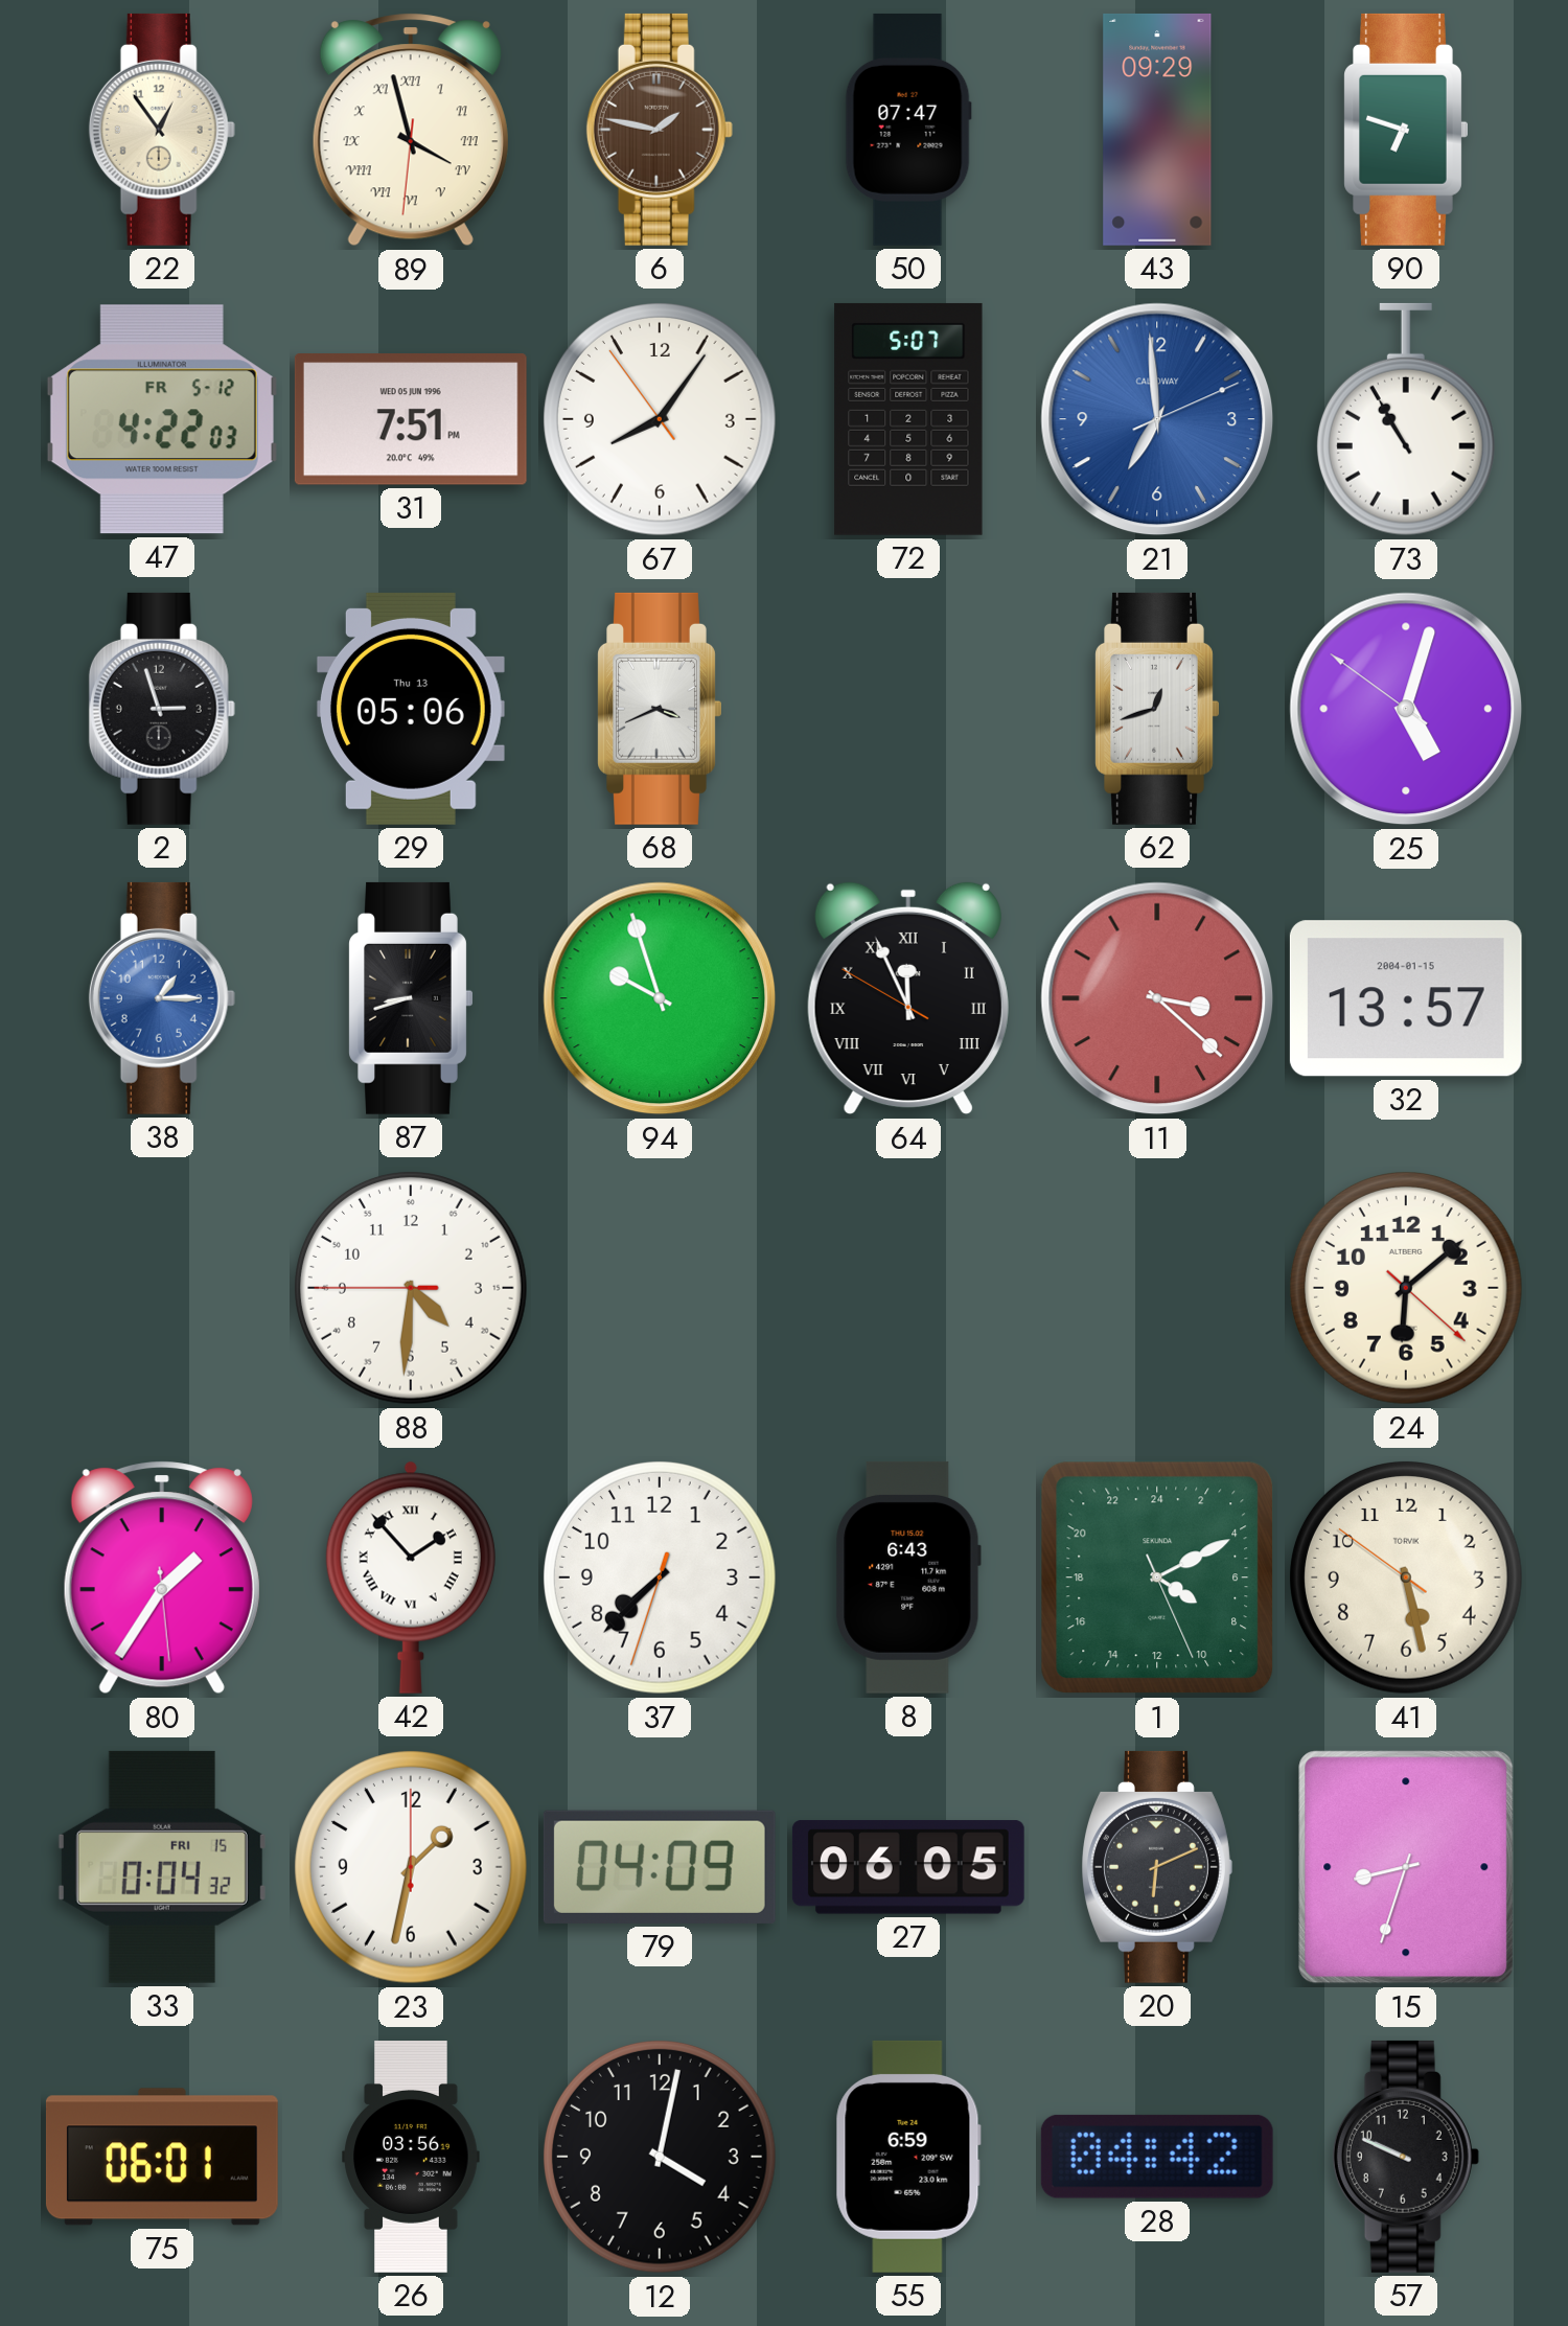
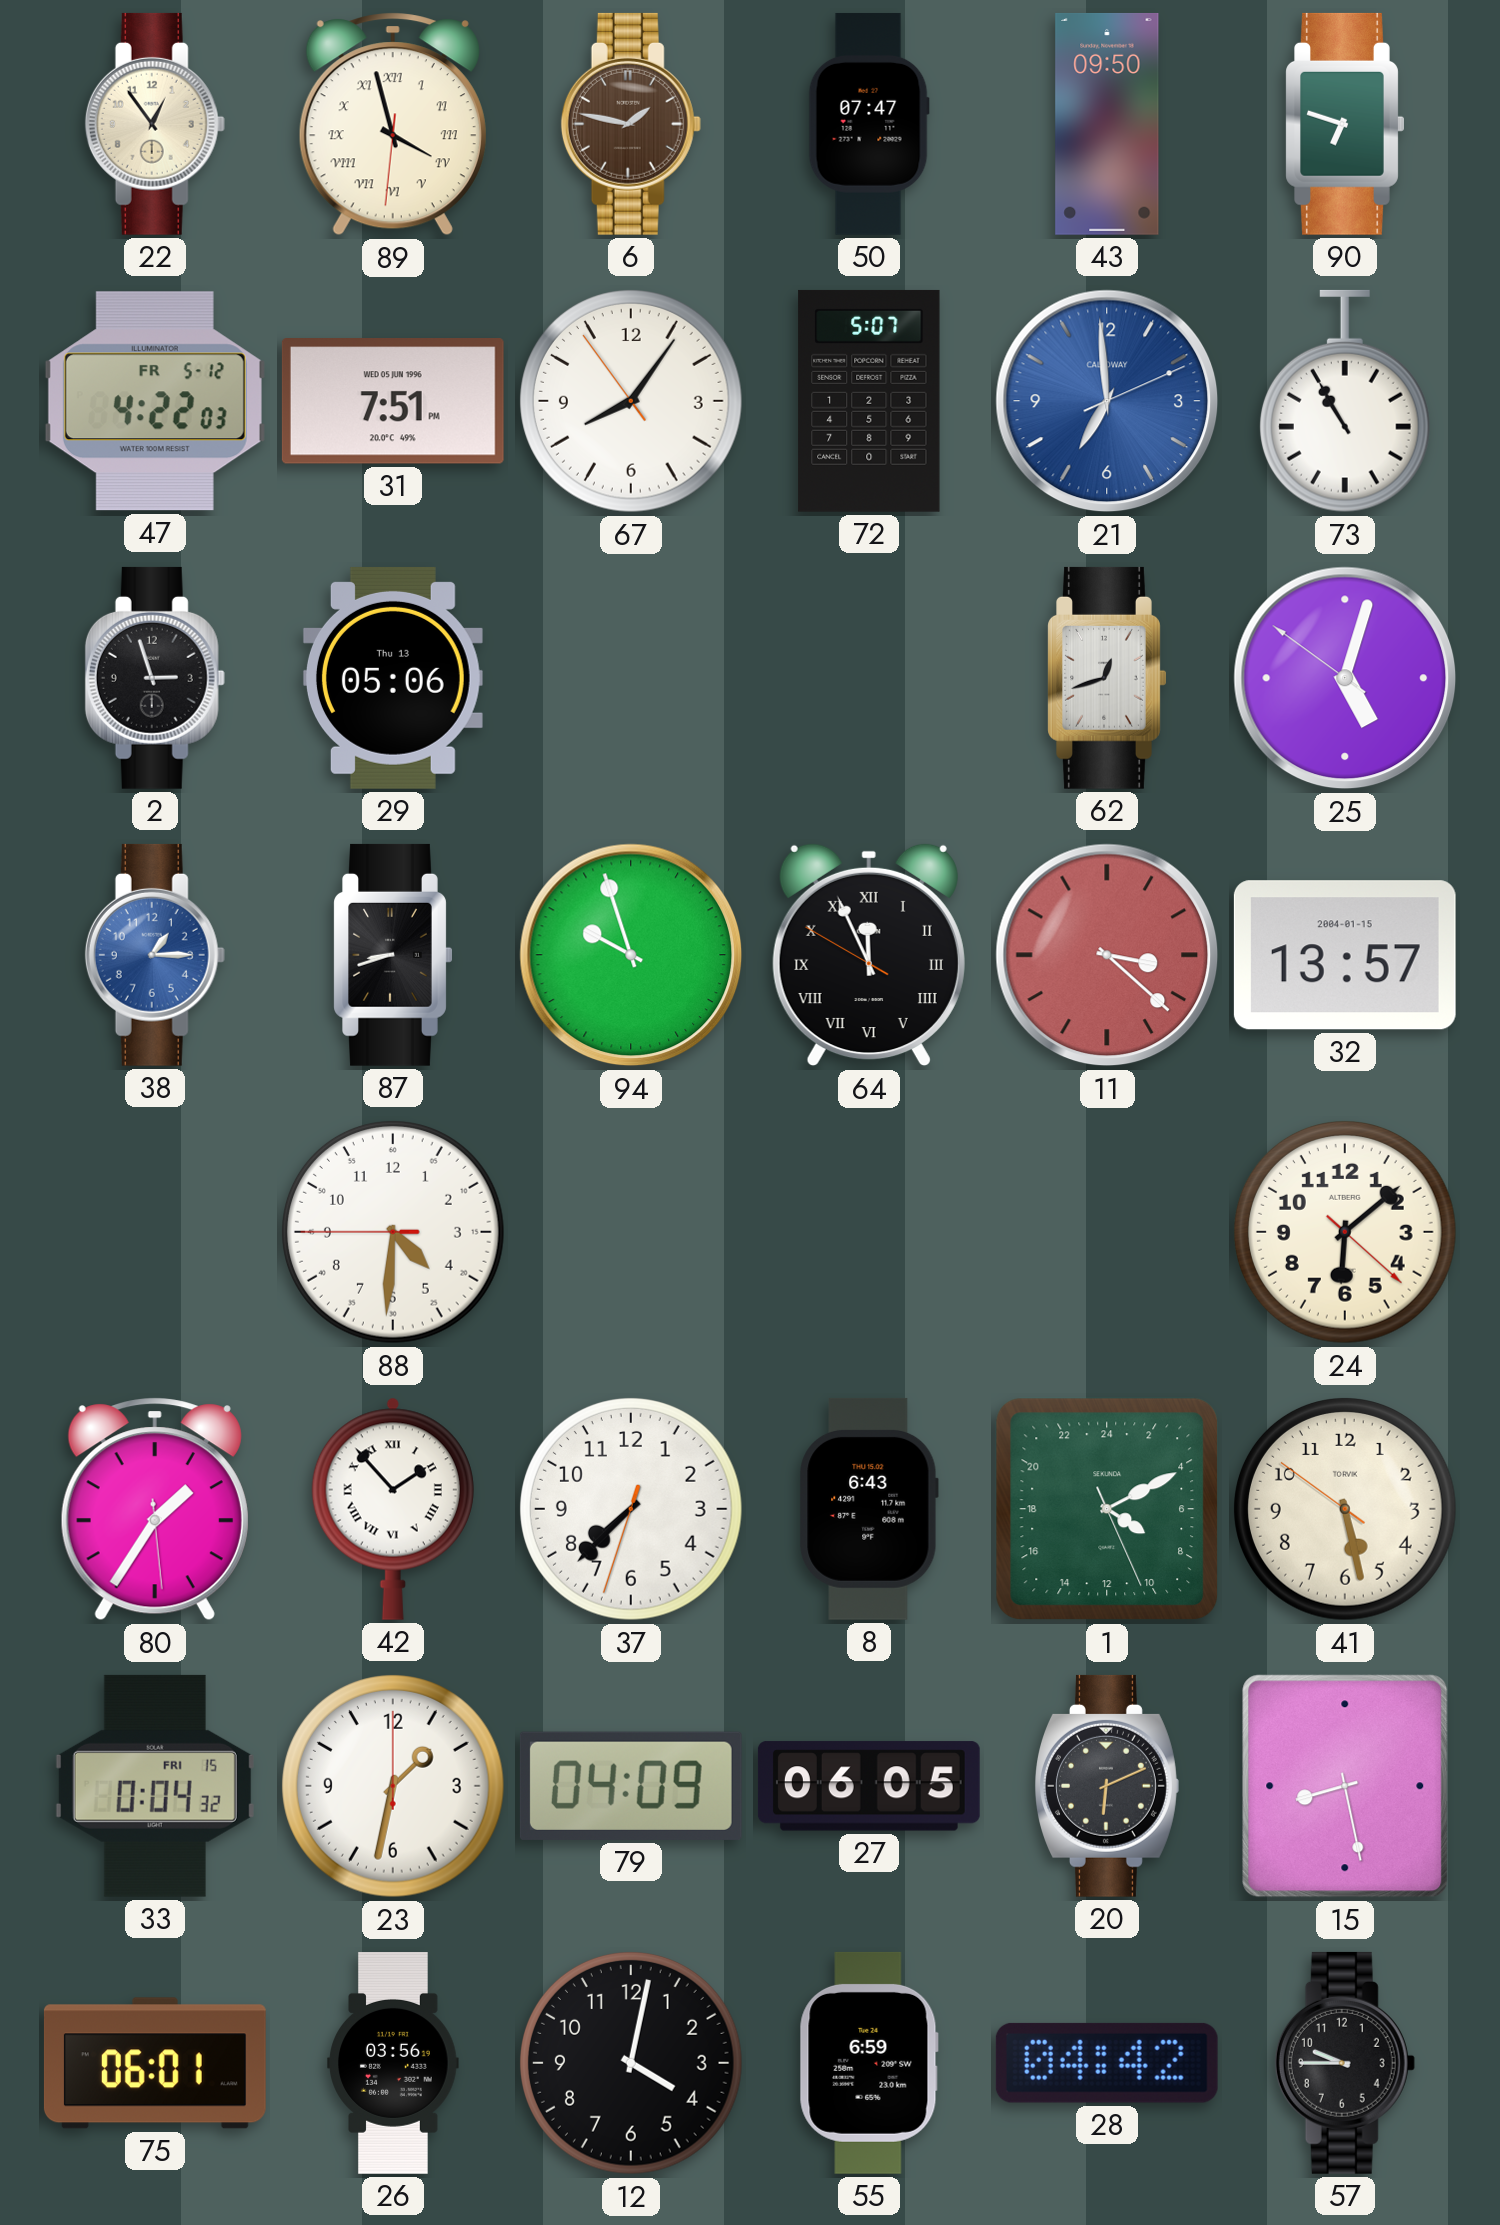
43: 09:29 -> 09:50
68: 3:41 -> none
15: 8:33 -> 8:28
57: 9:49 -> 9:45
